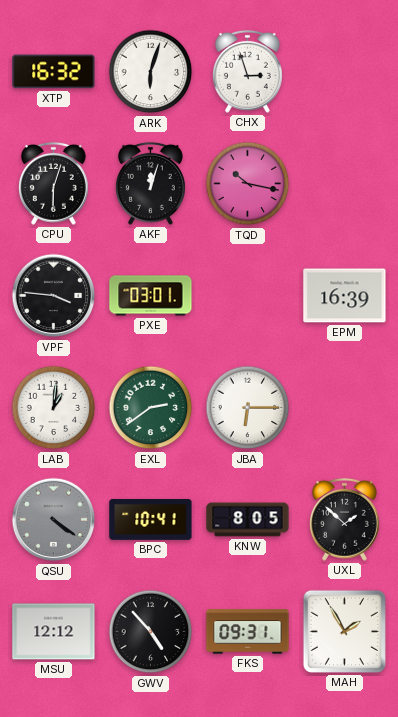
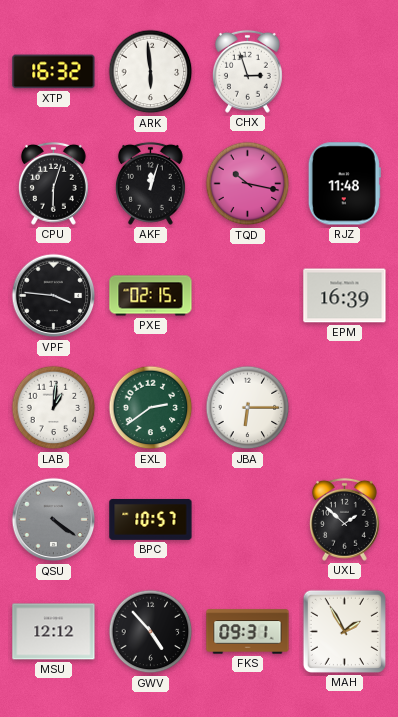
ARK: 6:03 -> 5:59
RJZ: none -> 11:48
PXE: 03:01 -> 02:15
BPC: 10:41 -> 10:57
KNW: 8:05 -> none
